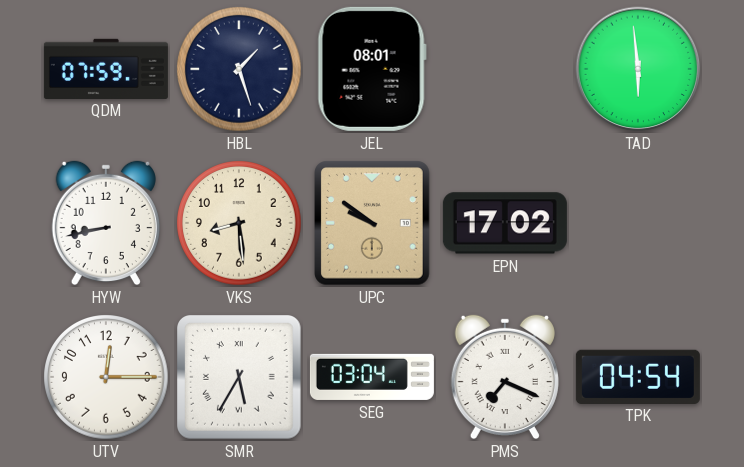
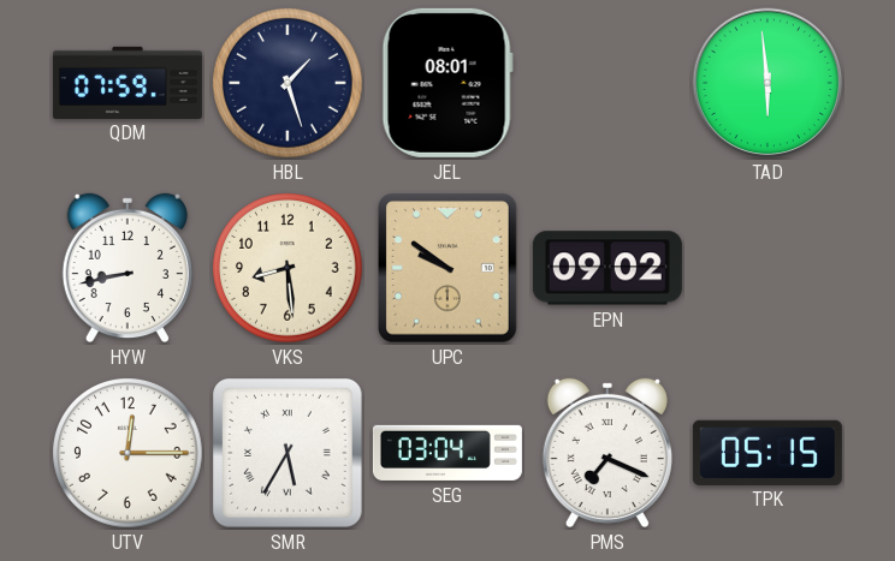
EPN: 17:02 -> 09:02
TPK: 04:54 -> 05:15
